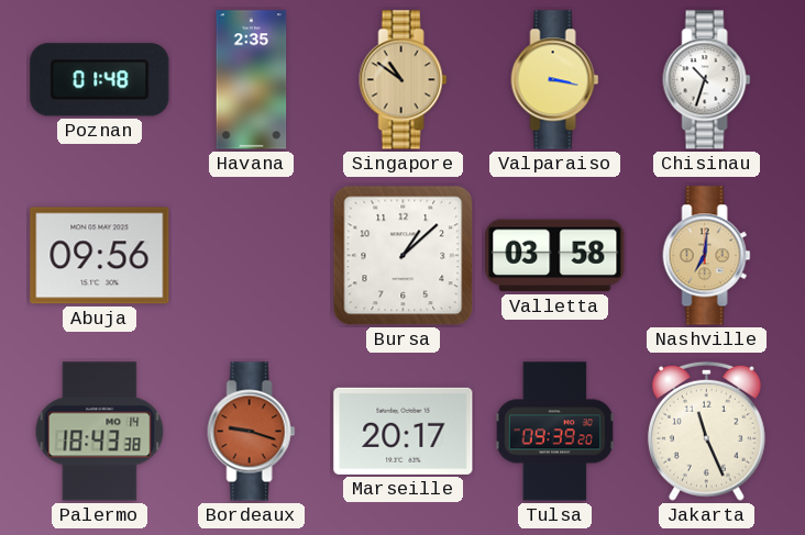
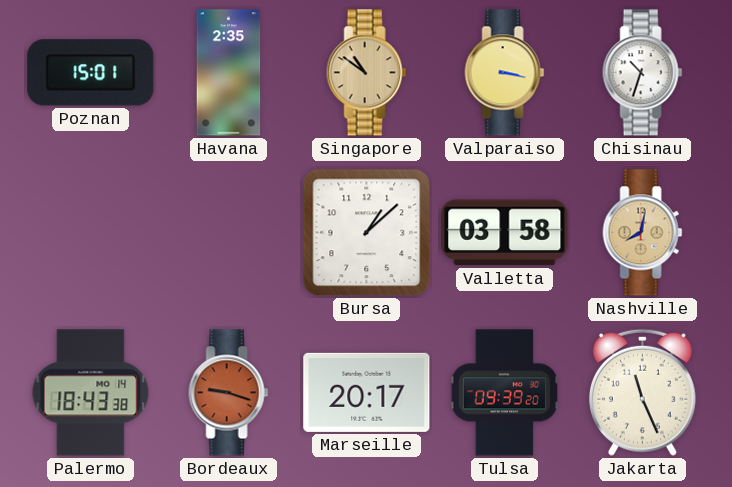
Poznan: 01:48 -> 15:01
Abuja: 09:56 -> none
Nashville: 7:01 -> 8:02
